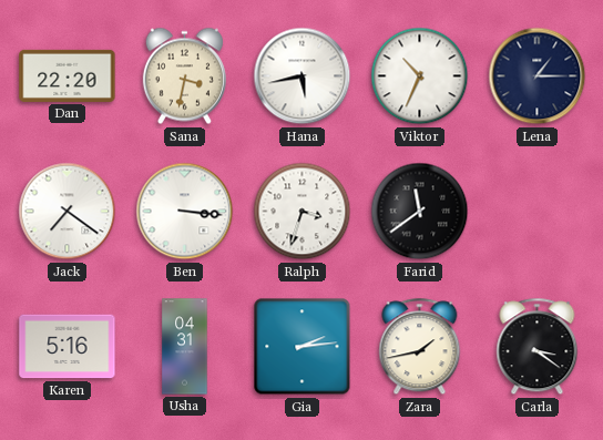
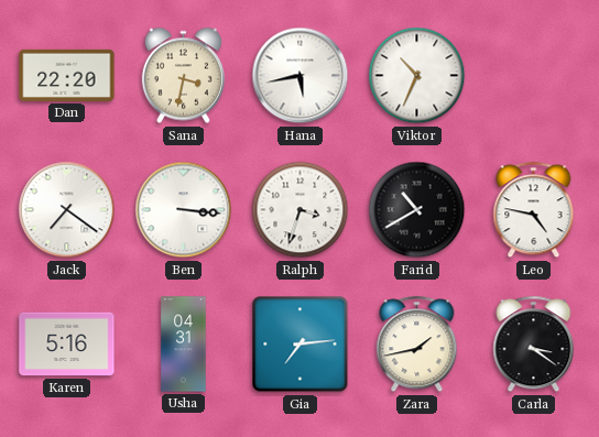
Lena: 1:15 -> none
Farid: 11:39 -> 10:40
Leo: none -> 4:47
Gia: 2:14 -> 7:14
